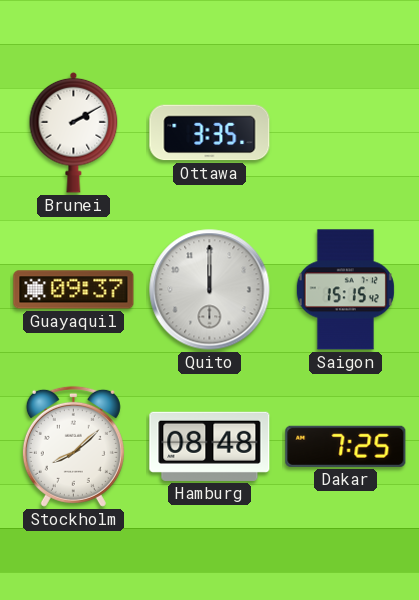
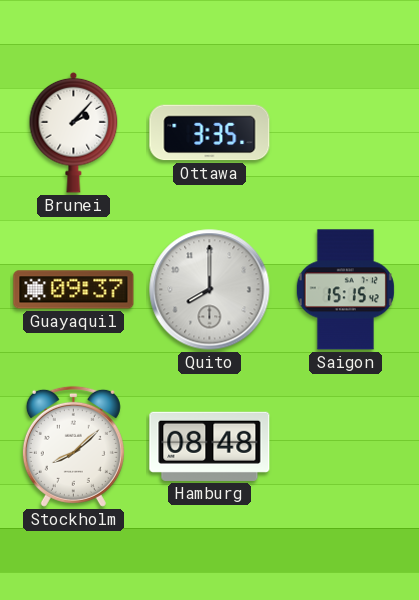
Brunei: 2:10 -> 2:07
Quito: 12:00 -> 8:00
Dakar: 7:25 -> none
